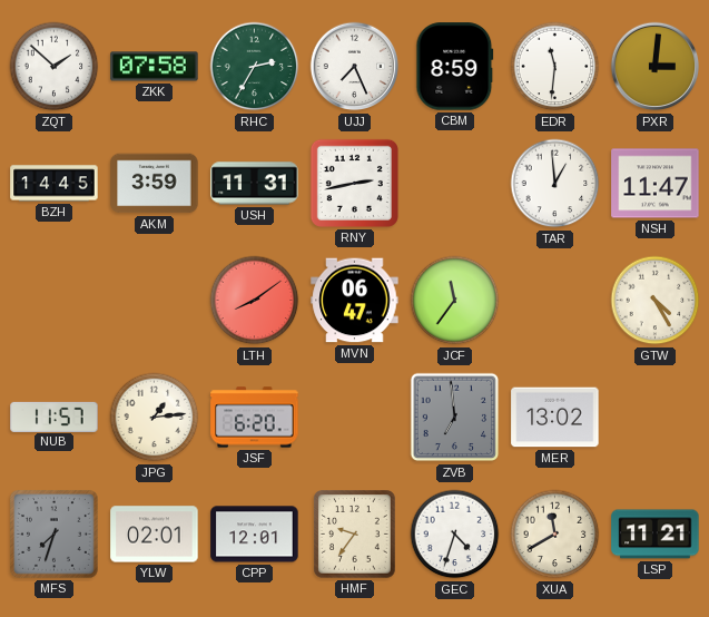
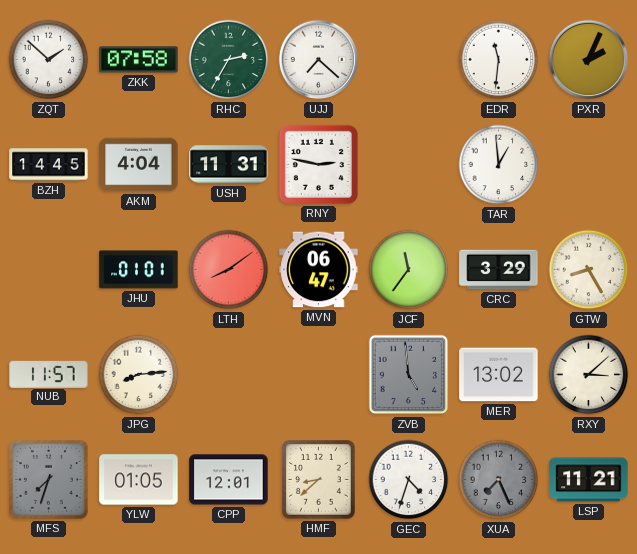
UJJ: 7:26 -> 7:22
CBM: 8:59 -> none
PXR: 3:01 -> 2:04
AKM: 3:59 -> 4:04
RNY: 2:43 -> 2:47
NSH: 11:47 -> none
JHU: none -> 01:01
CRC: none -> 3:29
GTW: 4:25 -> 8:25
JPG: 1:14 -> 8:14
JSF: 6:20 -> none
ZVB: 6:59 -> 4:59
RXY: none -> 3:08
YLW: 02:01 -> 01:05
HMF: 9:36 -> 8:38
XUA: 11:40 -> 7:26
XUA dial: cream -> grey
